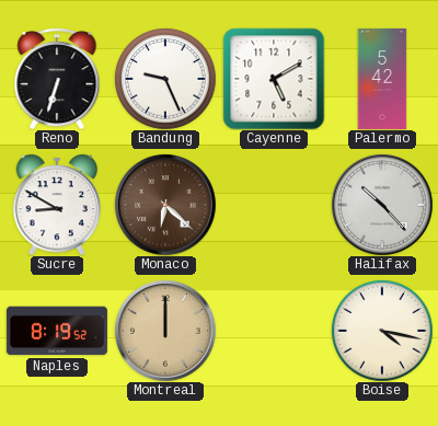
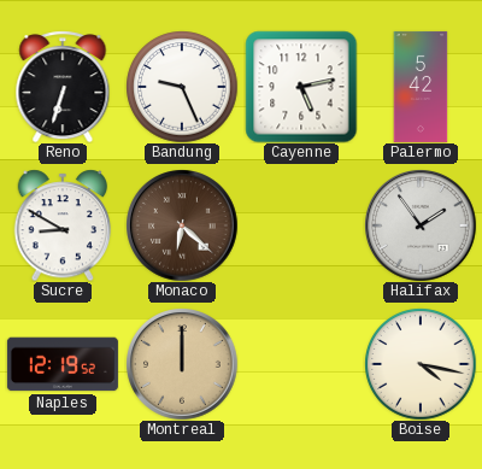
Cayenne: 5:10 -> 5:13
Halifax: 10:23 -> 1:54
Naples: 8:19 -> 12:19
